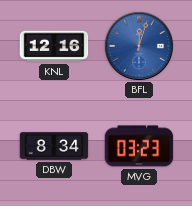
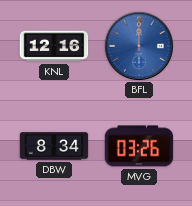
BFL: 12:03 -> 12:00
MVG: 03:23 -> 03:26
